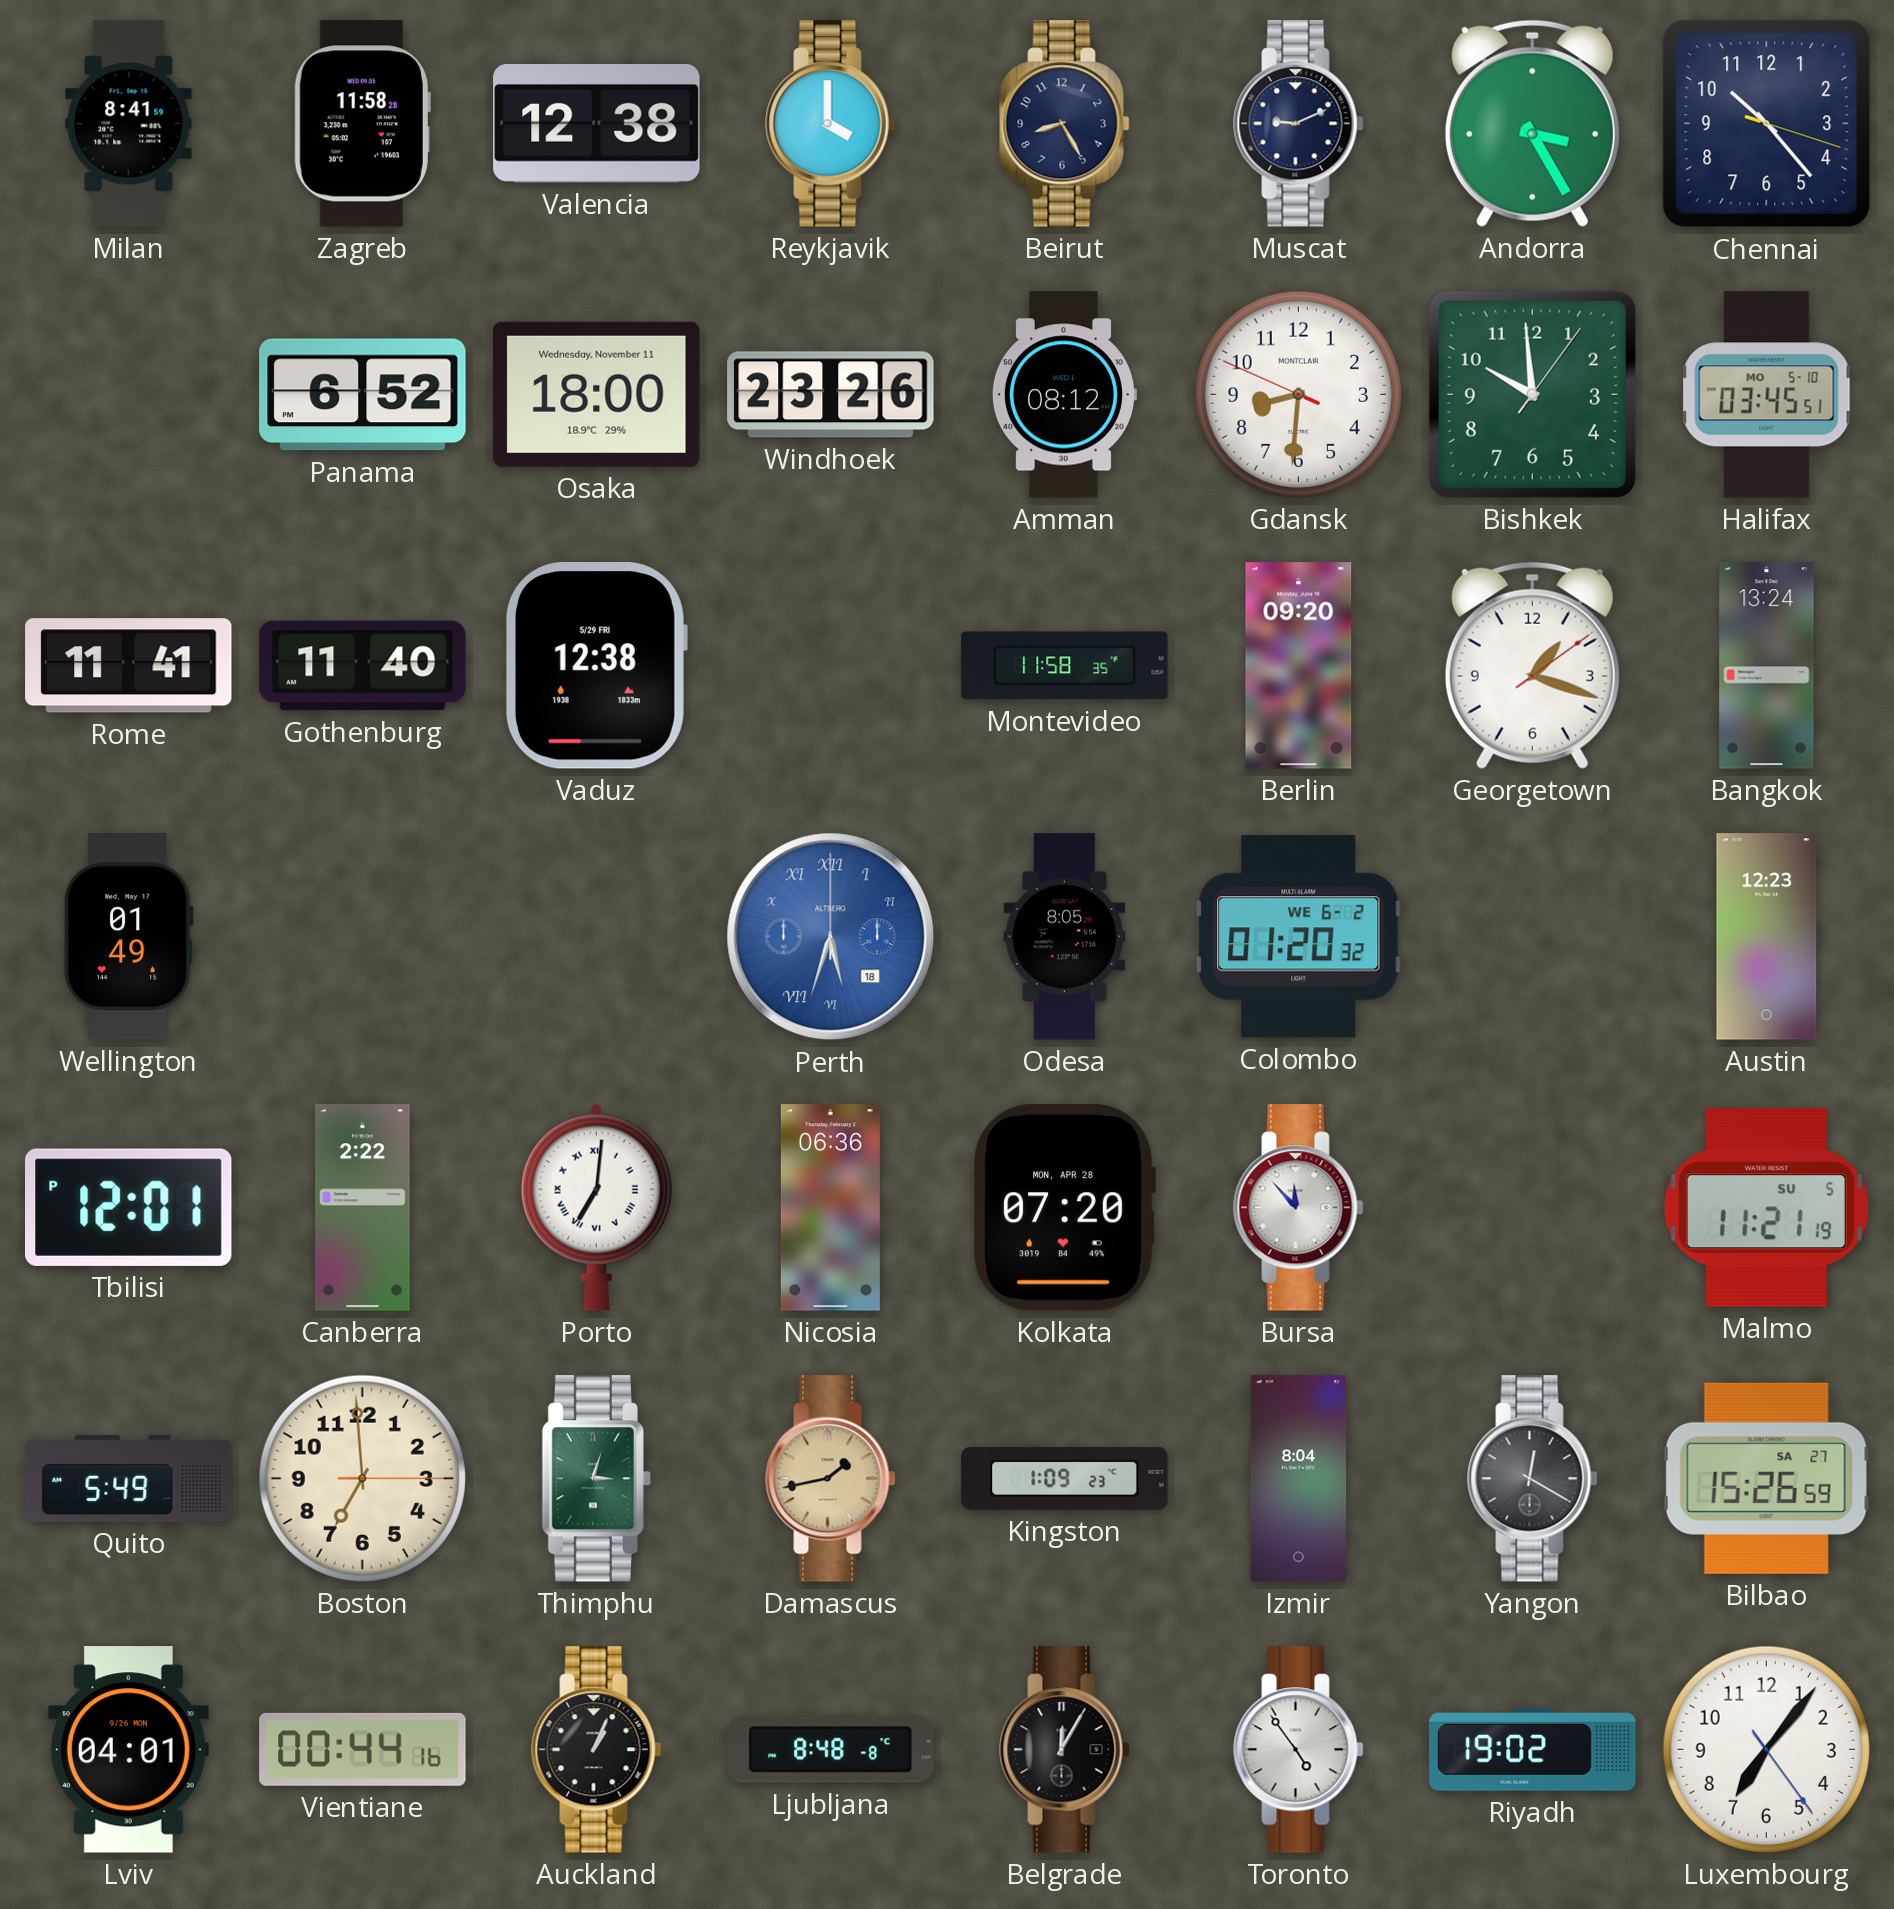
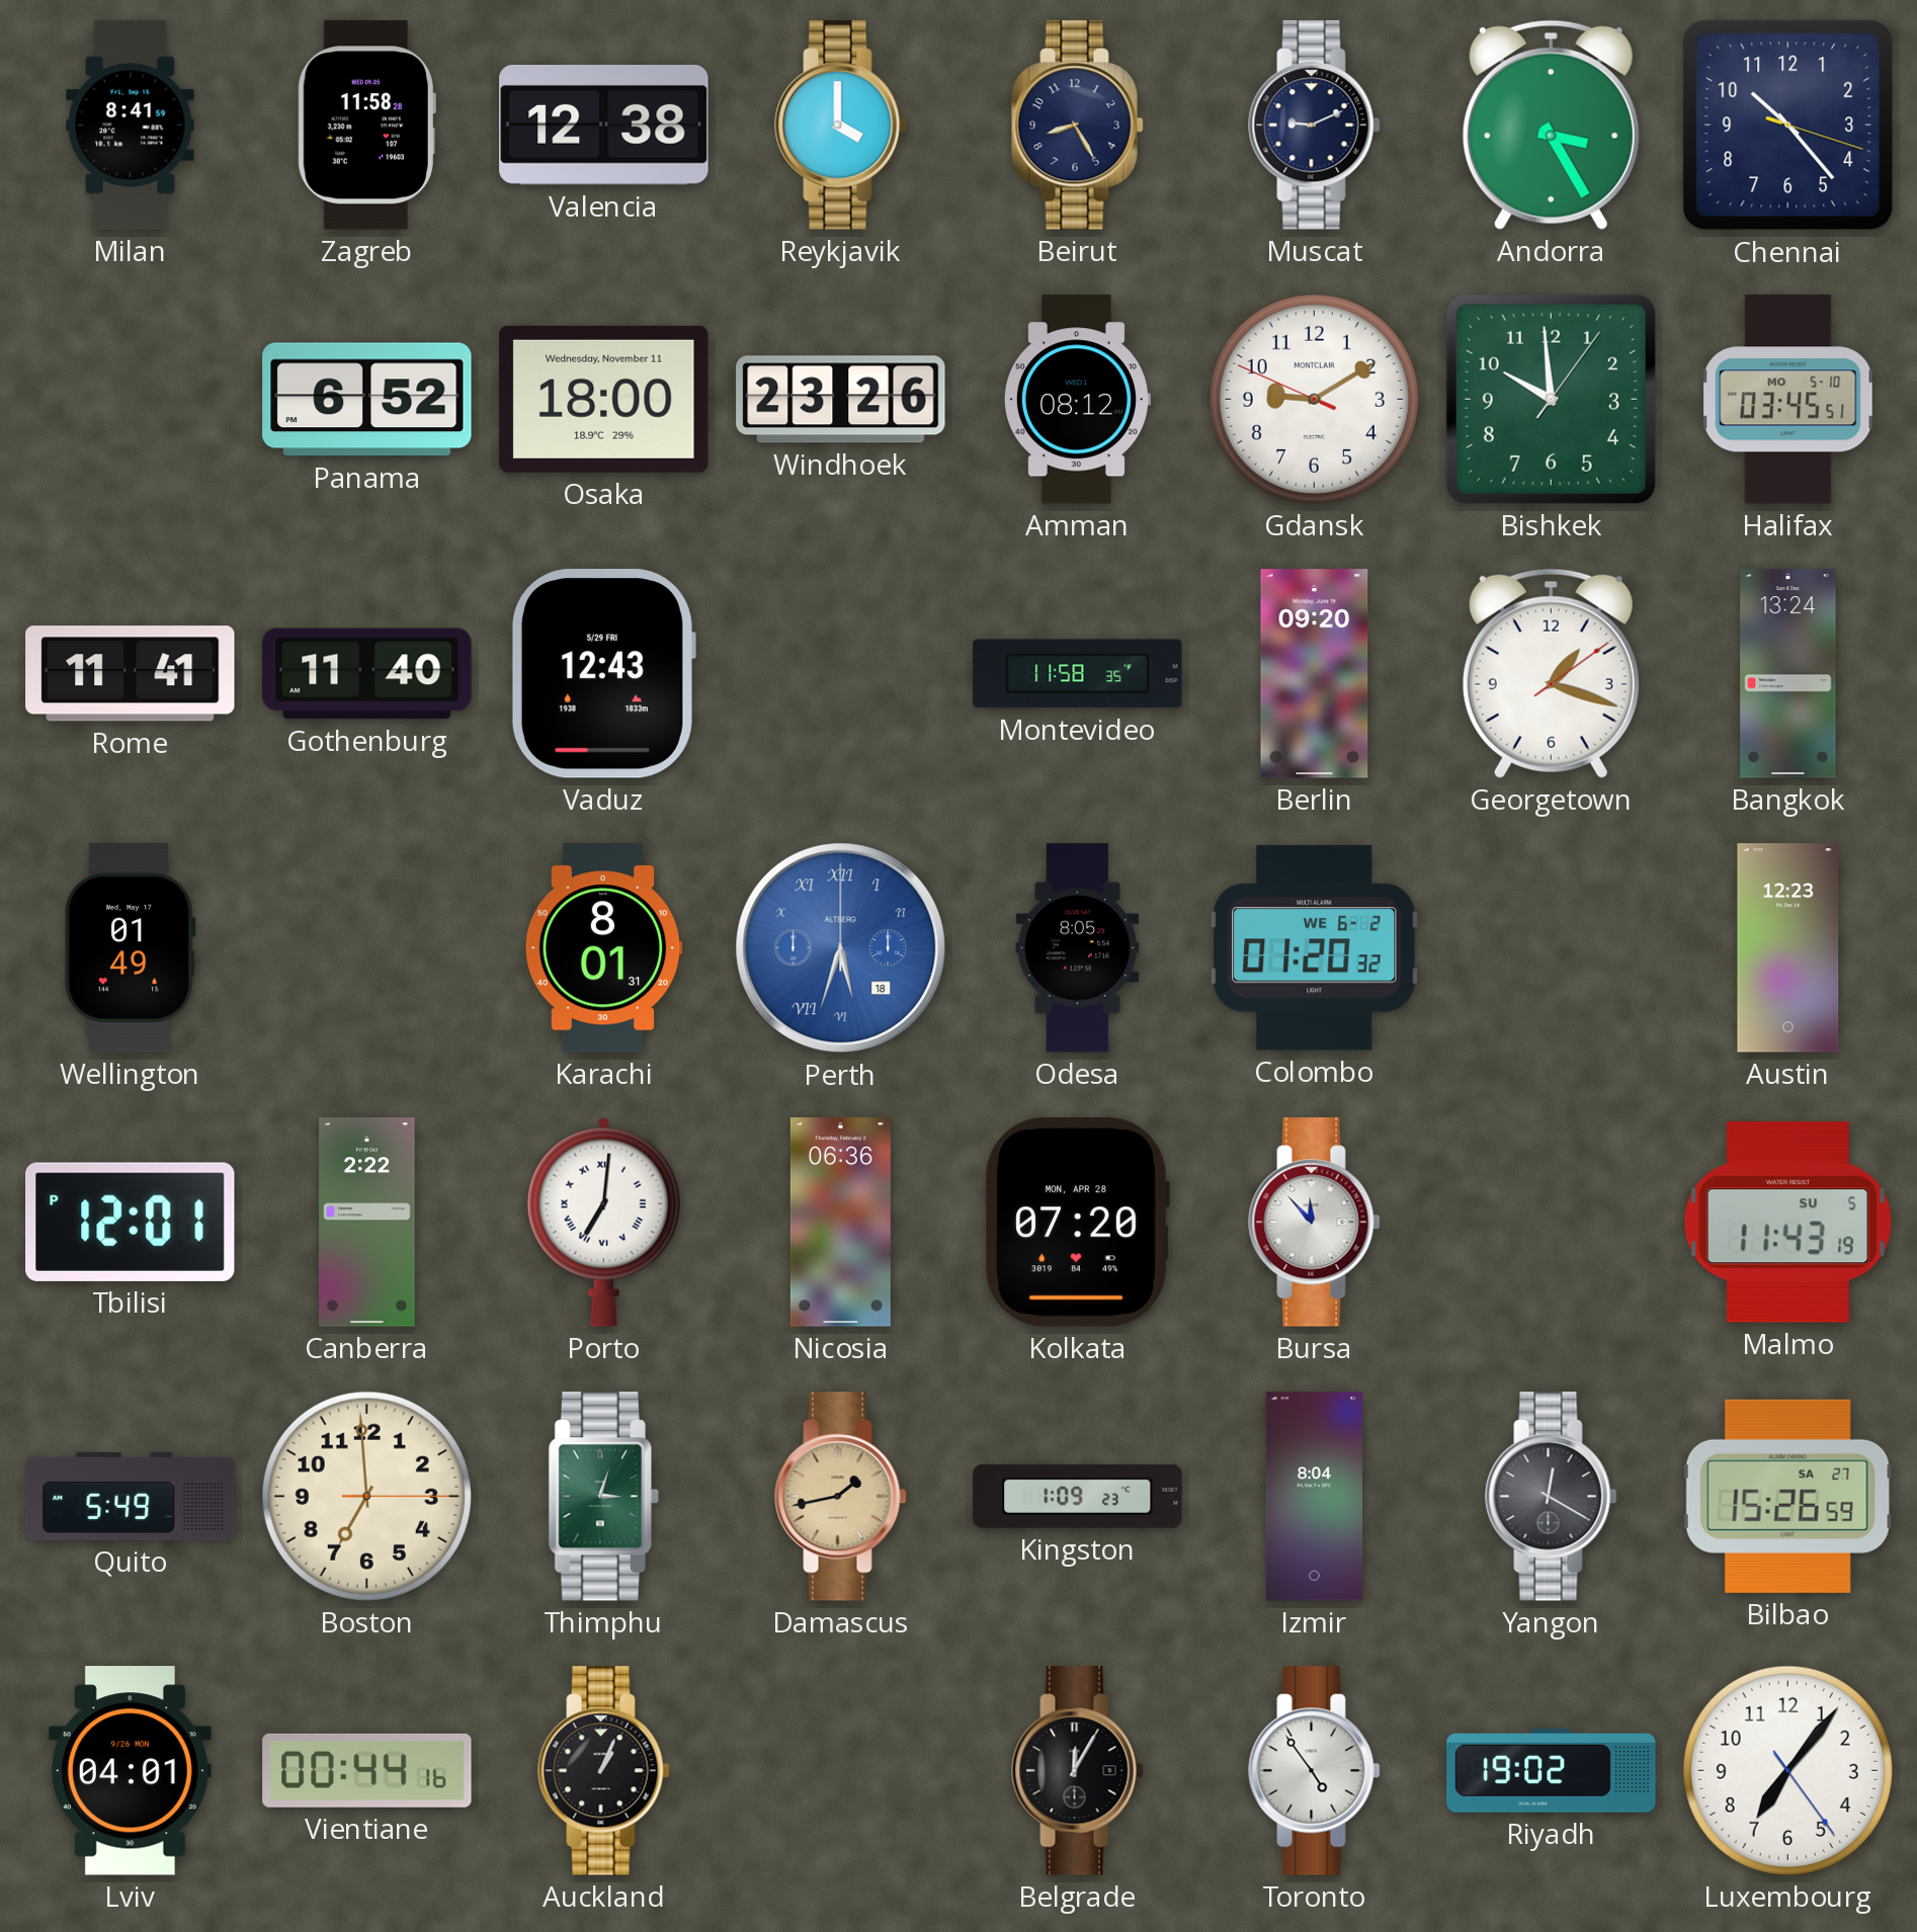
Gdansk: 8:30 -> 9:09
Vaduz: 12:38 -> 12:43
Karachi: none -> 8:01
Malmo: 11:21 -> 11:43
Ljubljana: 8:48 -> none
